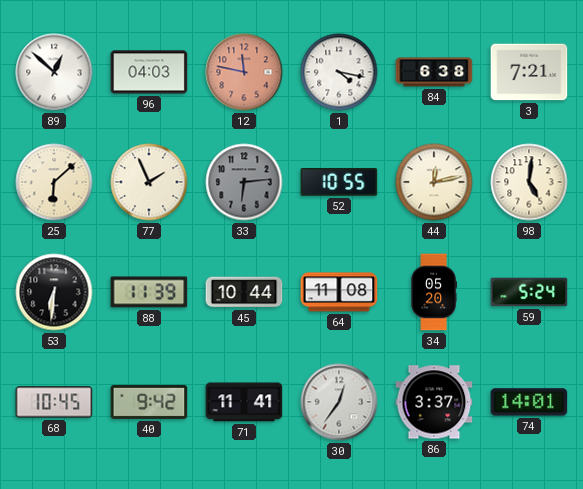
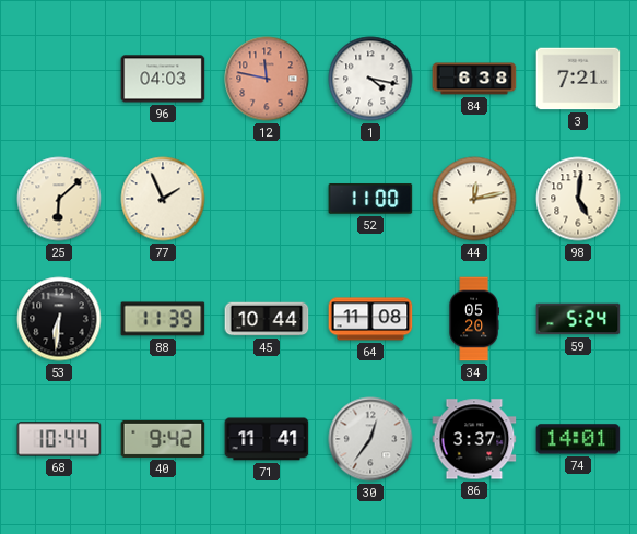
89: 12:52 -> none
33: 6:14 -> none
52: 10:55 -> 11:00
68: 10:45 -> 10:44
